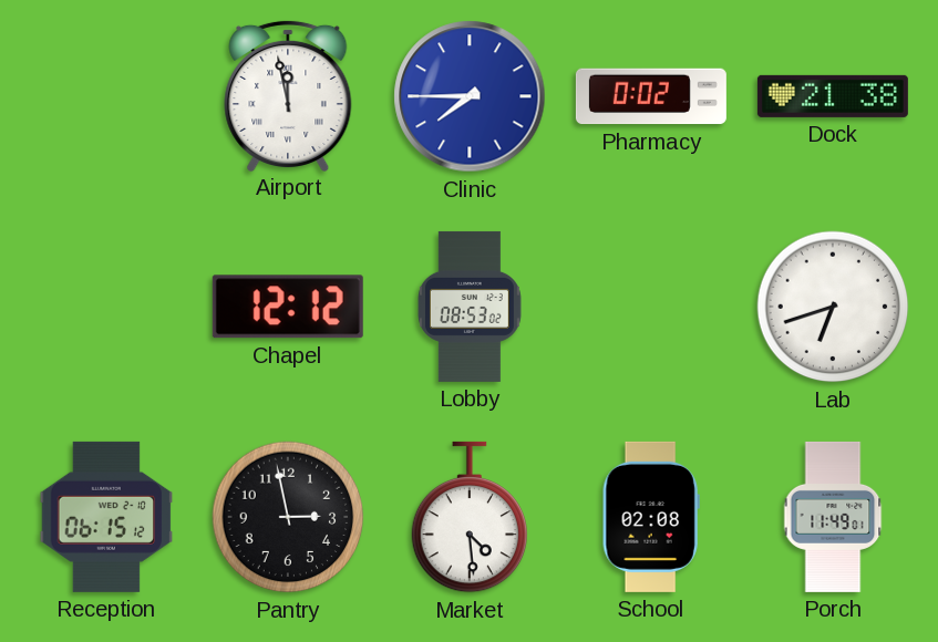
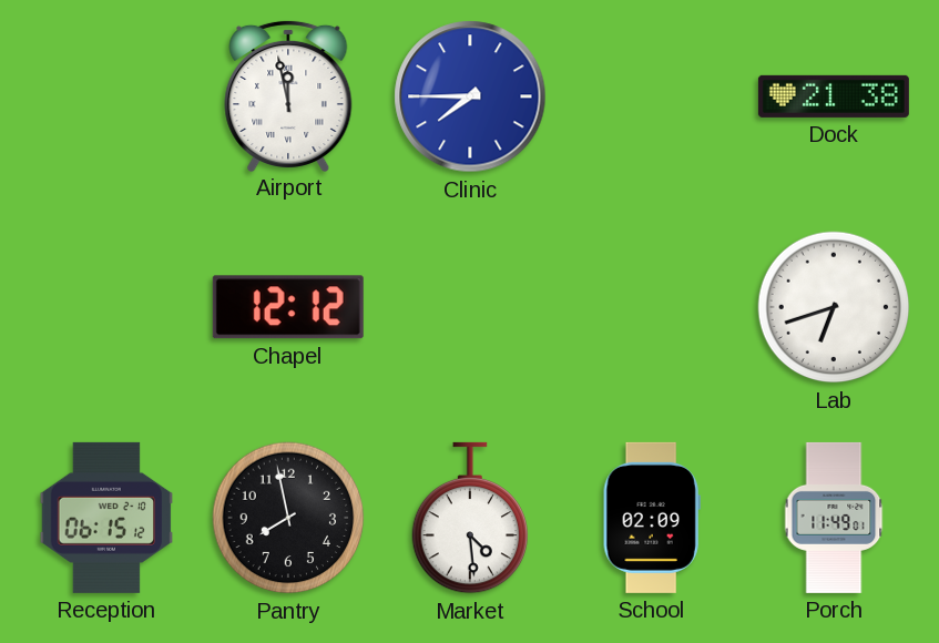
Pharmacy: 0:02 -> none
Lobby: 08:53 -> none
Pantry: 2:58 -> 7:58
School: 02:08 -> 02:09
